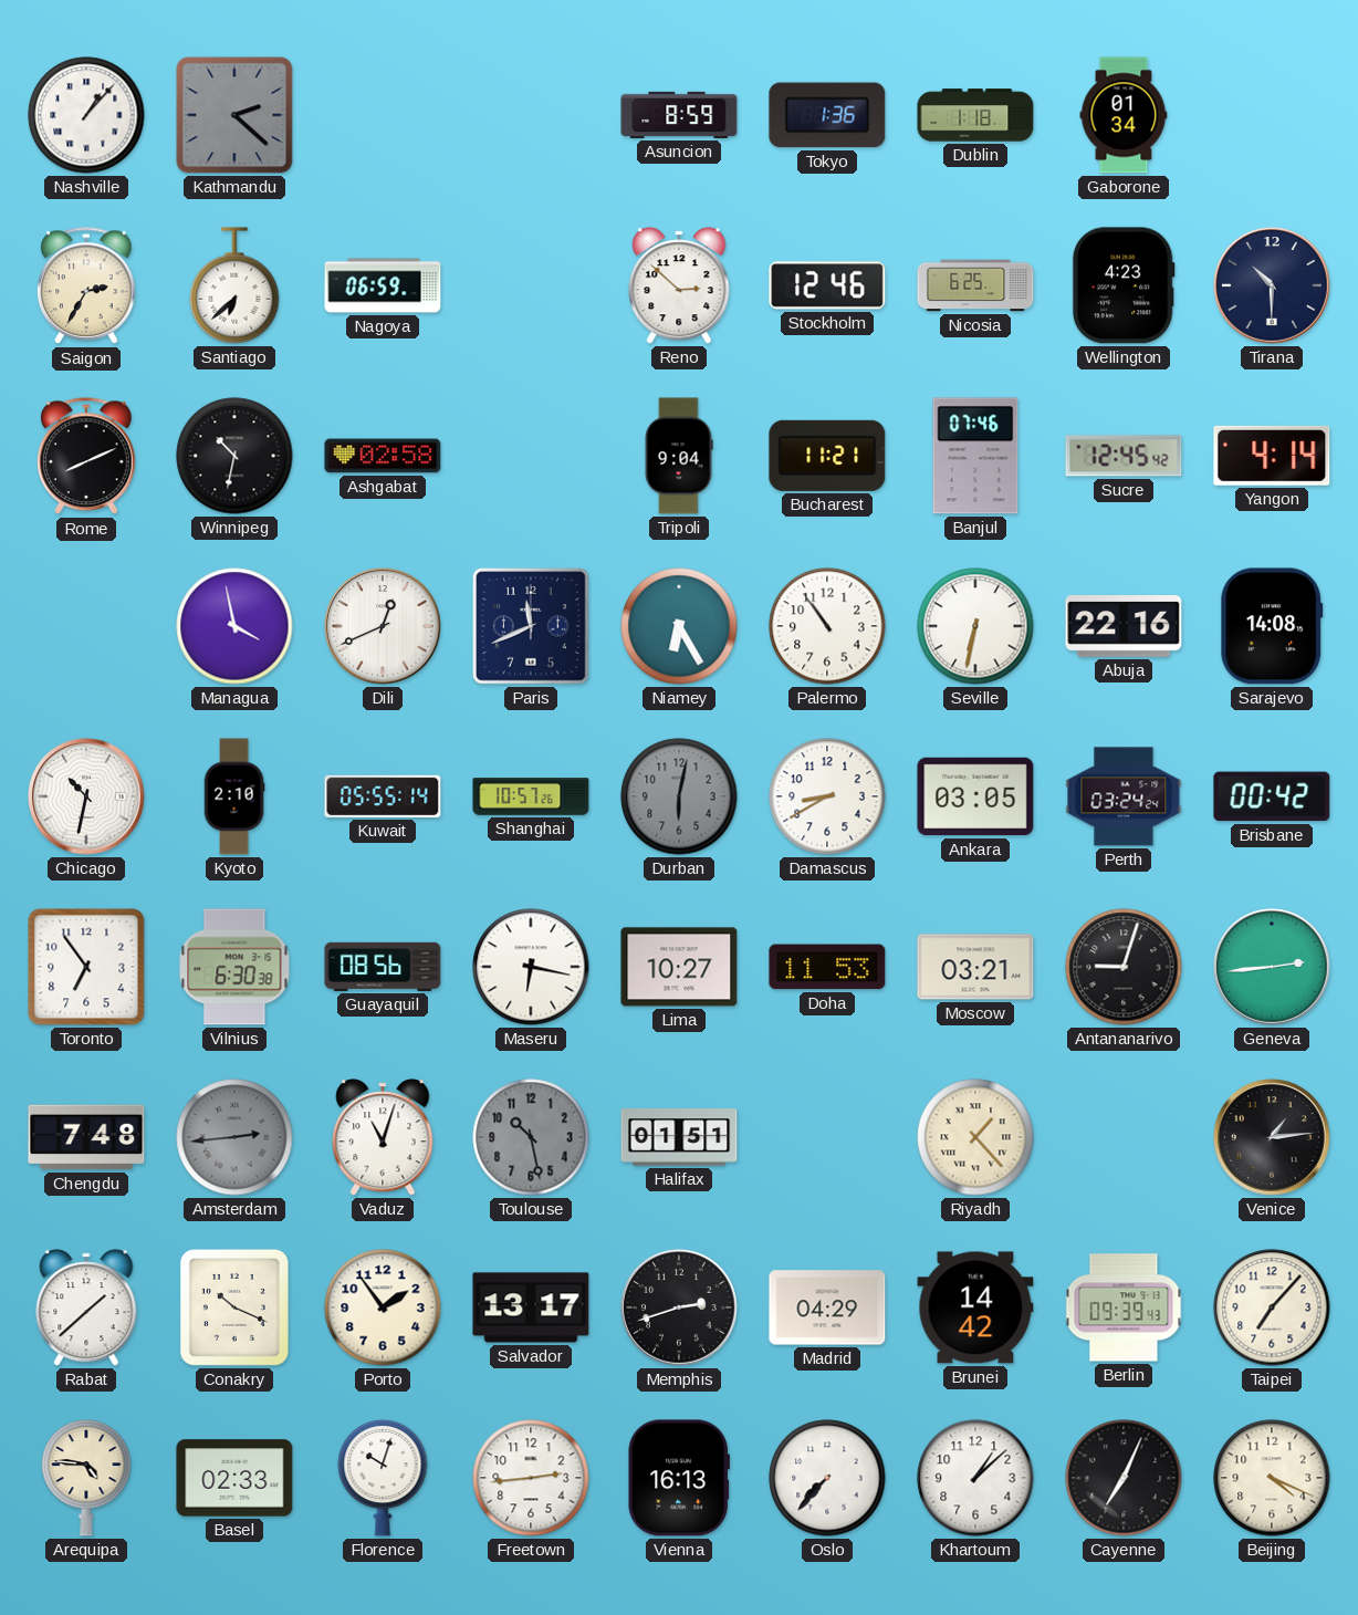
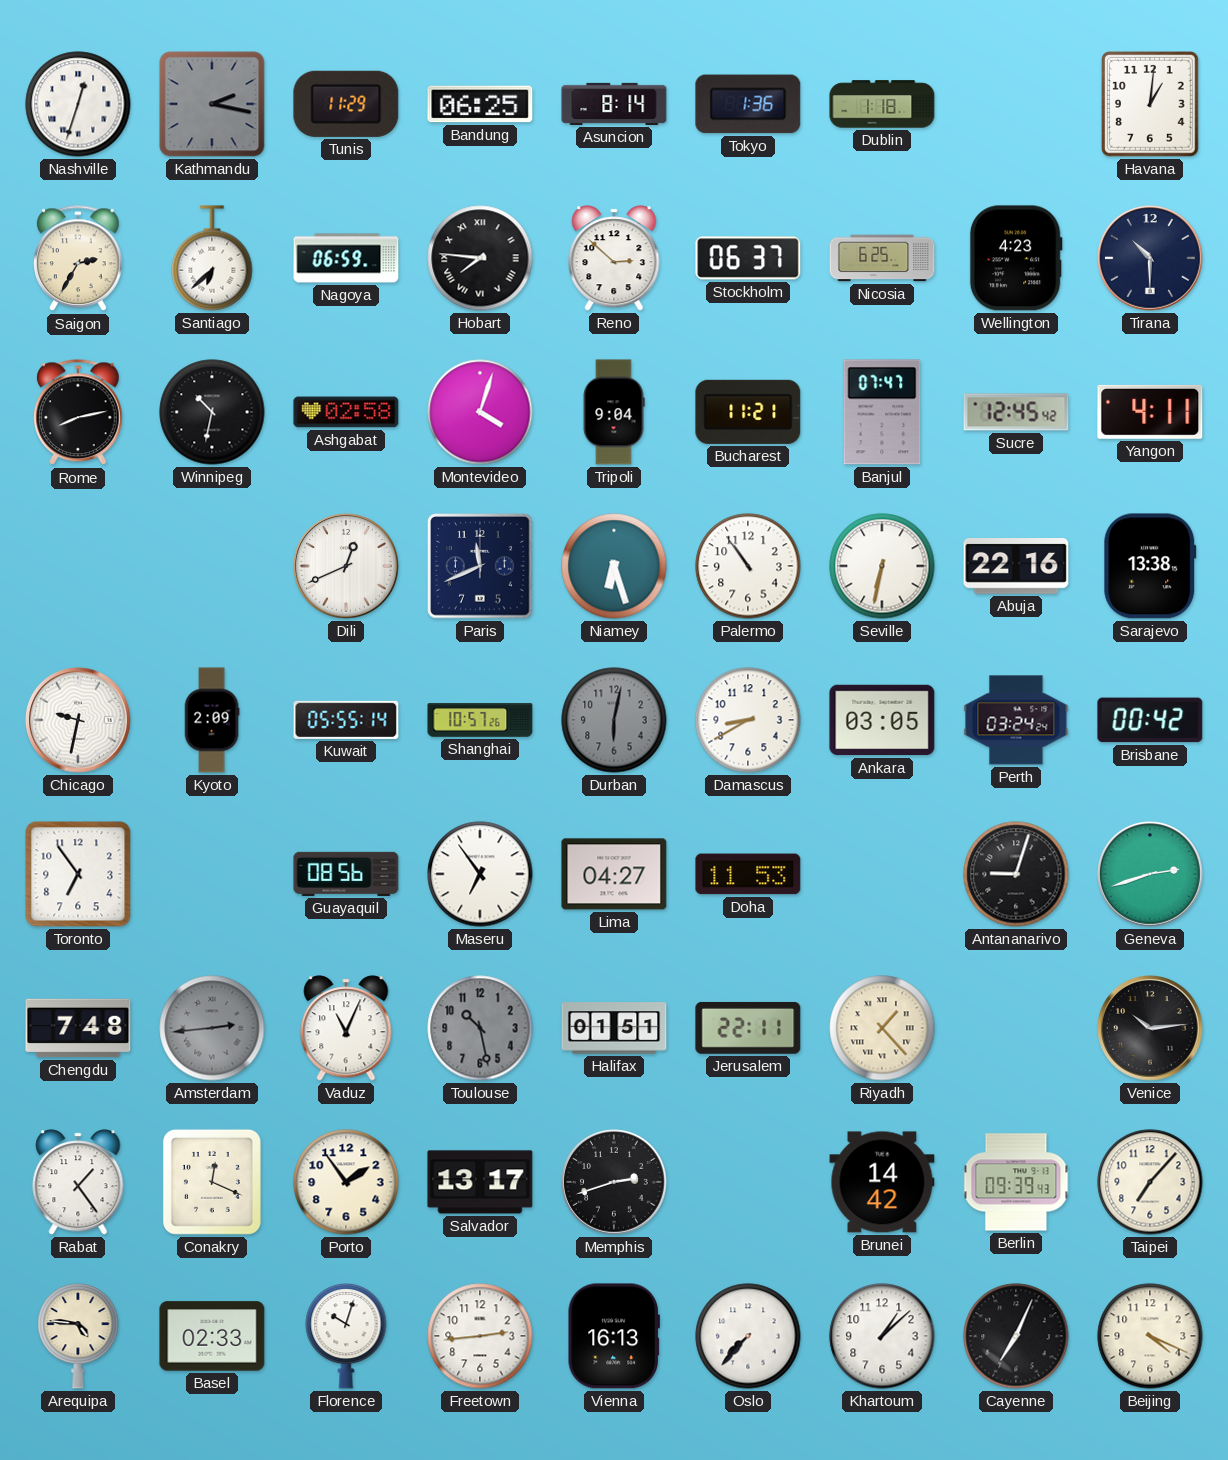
Nashville: 1:07 -> 12:33
Kathmandu: 2:22 -> 2:17
Tunis: none -> 11:29
Bandung: none -> 06:25
Asuncion: 8:59 -> 8:14
Gaborone: 01:34 -> none
Havana: none -> 1:01
Hobart: none -> 7:46
Stockholm: 12:46 -> 06:37
Rome: 8:11 -> 8:13
Montevideo: none -> 4:03
Banjul: 07:46 -> 07:47
Yangon: 4:14 -> 4:11
Managua: 3:58 -> none
Niamey: 6:25 -> 6:27
Sarajevo: 14:08 -> 13:38
Chicago: 10:32 -> 9:32
Kyoto: 2:10 -> 2:09
Vilnius: 6:30 -> none
Maseru: 6:17 -> 6:54
Lima: 10:27 -> 04:27
Moscow: 03:21 -> none
Geneva: 2:44 -> 2:42
Vaduz: 11:03 -> 11:04
Jerusalem: none -> 22:11
Venice: 1:14 -> 10:14
Rabat: 1:38 -> 1:24
Conakry: 10:19 -> 12:19
Madrid: 04:29 -> none
